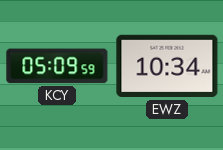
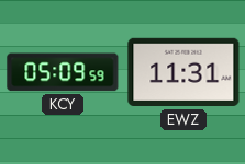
EWZ: 10:34 -> 11:31
